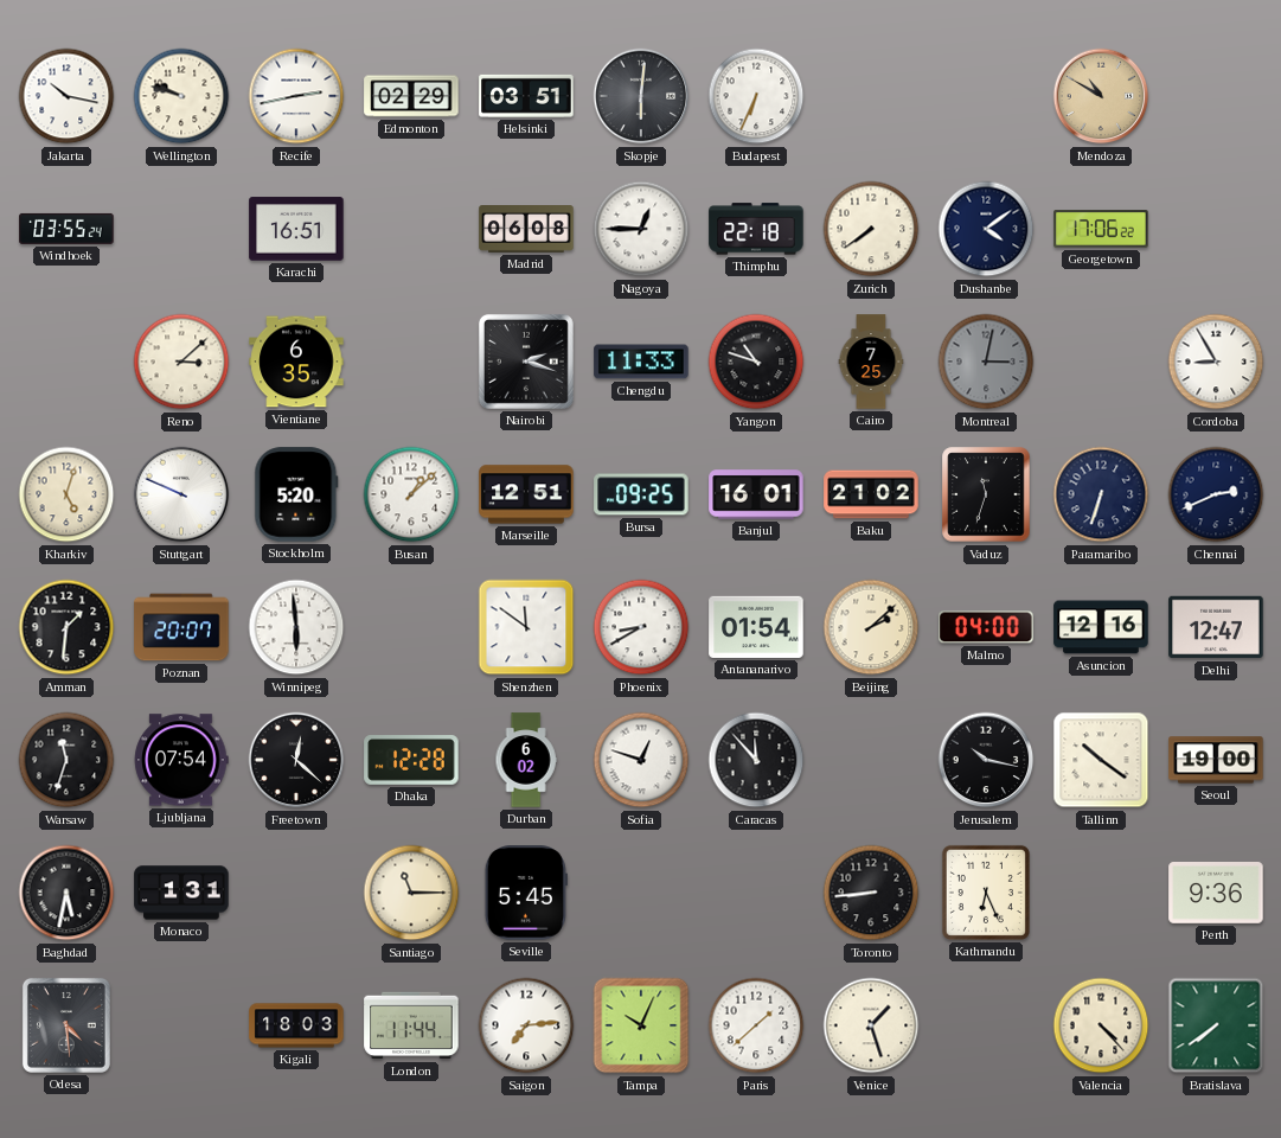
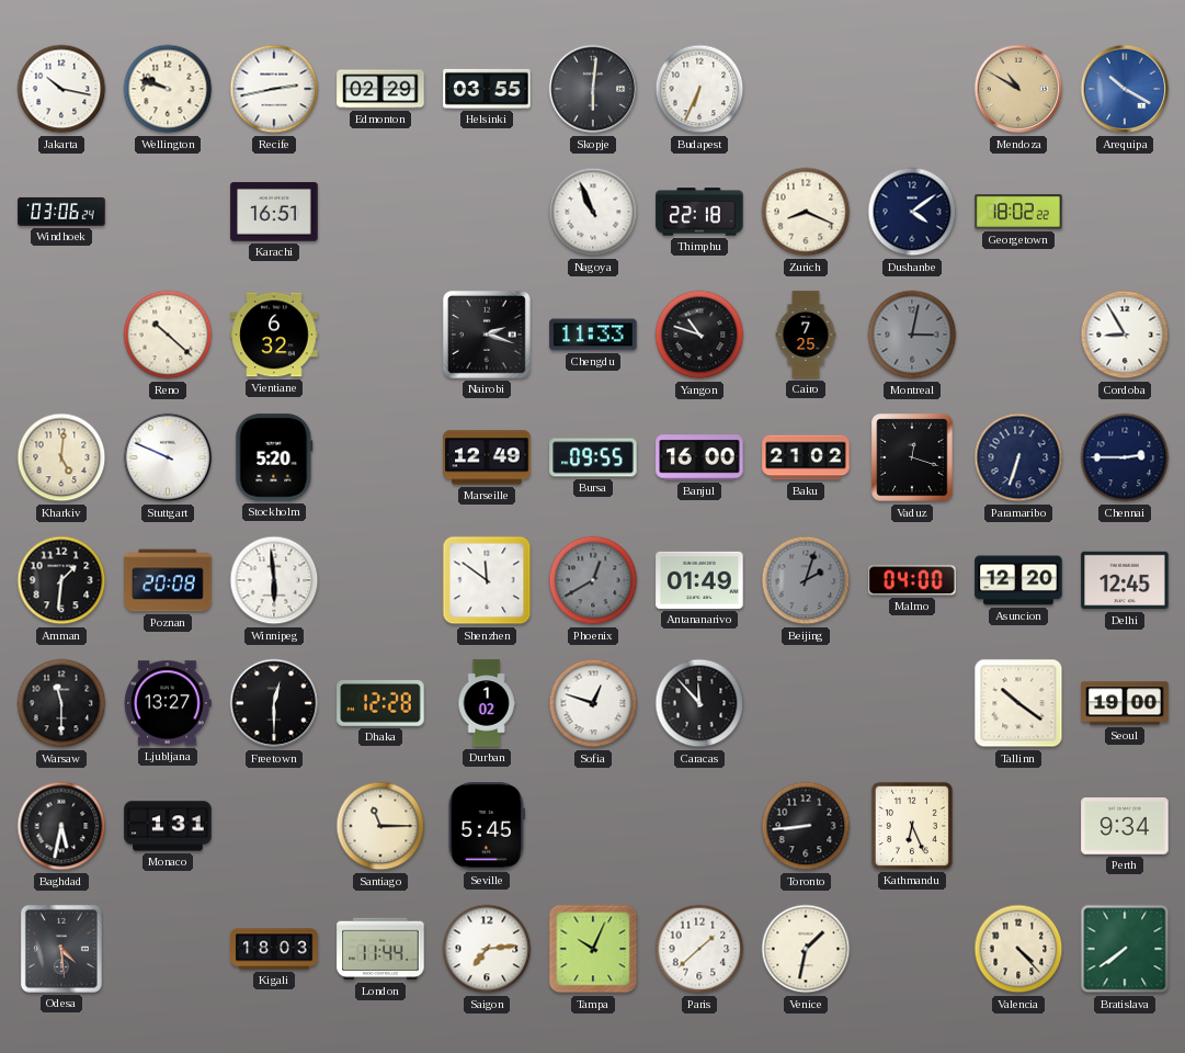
Helsinki: 03:51 -> 03:55
Arequipa: none -> 10:20
Windhoek: 03:55 -> 03:06
Madrid: 06:08 -> none
Nagoya: 12:45 -> 10:56
Zurich: 7:39 -> 8:19
Georgetown: 17:06 -> 18:02
Reno: 3:08 -> 10:22
Vientiane: 6:35 -> 6:32
Kharkiv: 5:03 -> 5:01
Busan: 1:08 -> none
Marseille: 12:51 -> 12:49
Bursa: 09:25 -> 09:55
Banjul: 16:01 -> 16:00
Vaduz: 11:33 -> 12:18
Chennai: 2:41 -> 2:45
Poznan: 20:07 -> 20:08
Phoenix: 8:40 -> 12:40
Phoenix dial: white -> grey
Antananarivo: 01:54 -> 01:49
Beijing: 2:08 -> 2:03
Beijing dial: cream -> grey
Asuncion: 12:16 -> 12:20
Delhi: 12:47 -> 12:45
Warsaw: 11:33 -> 11:30
Ljubljana: 07:54 -> 13:27
Freetown: 12:22 -> 12:30
Durban: 6:02 -> 1:02
Jerusalem: 10:17 -> none
Perth: 9:36 -> 9:34
Venice: 1:27 -> 1:32
